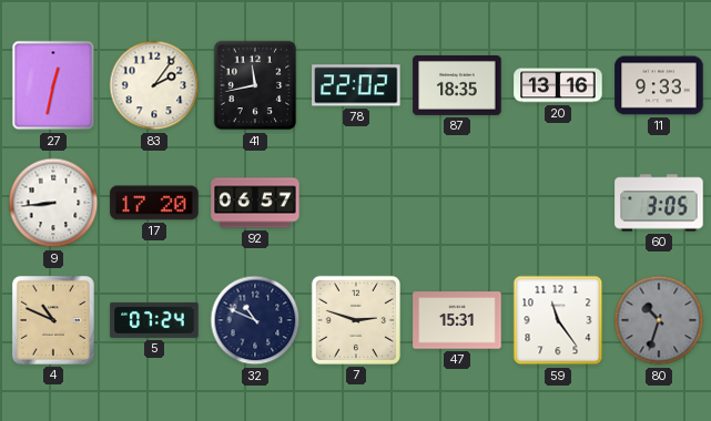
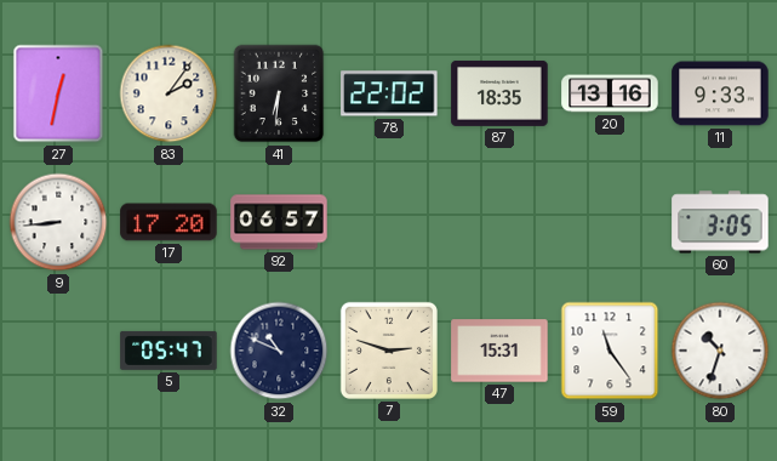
41: 11:43 -> 6:31
4: 10:49 -> none
5: 07:24 -> 05:47
80 dial: grey -> white
